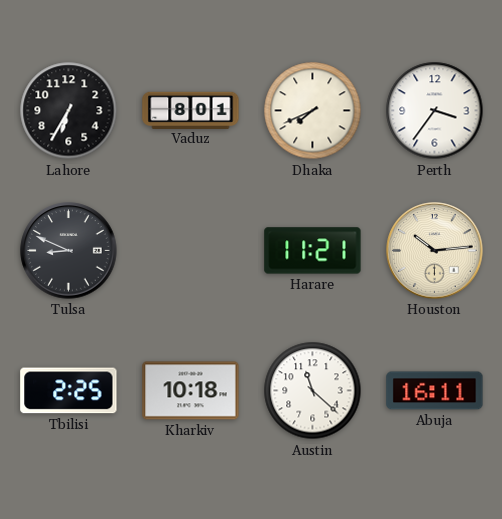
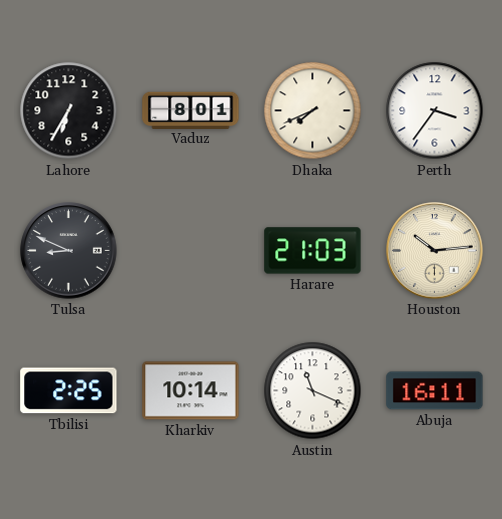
Harare: 11:21 -> 21:03
Kharkiv: 10:18 -> 10:14
Austin: 11:22 -> 11:19
